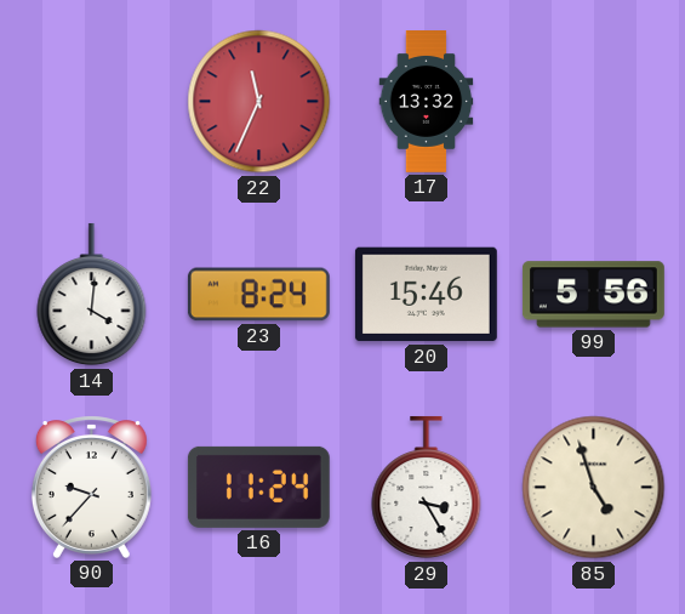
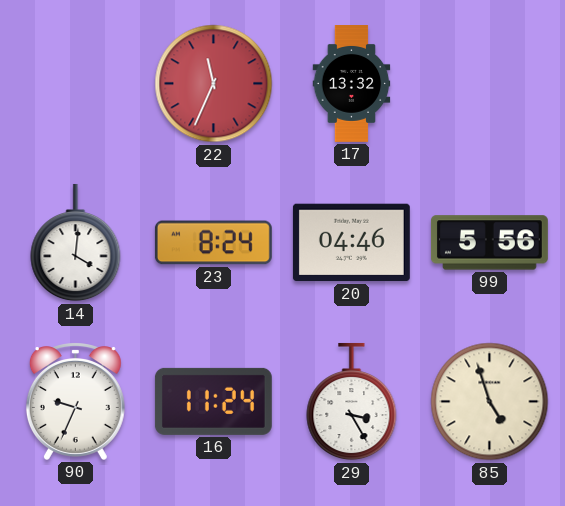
20: 15:46 -> 04:46
90: 9:37 -> 9:34
